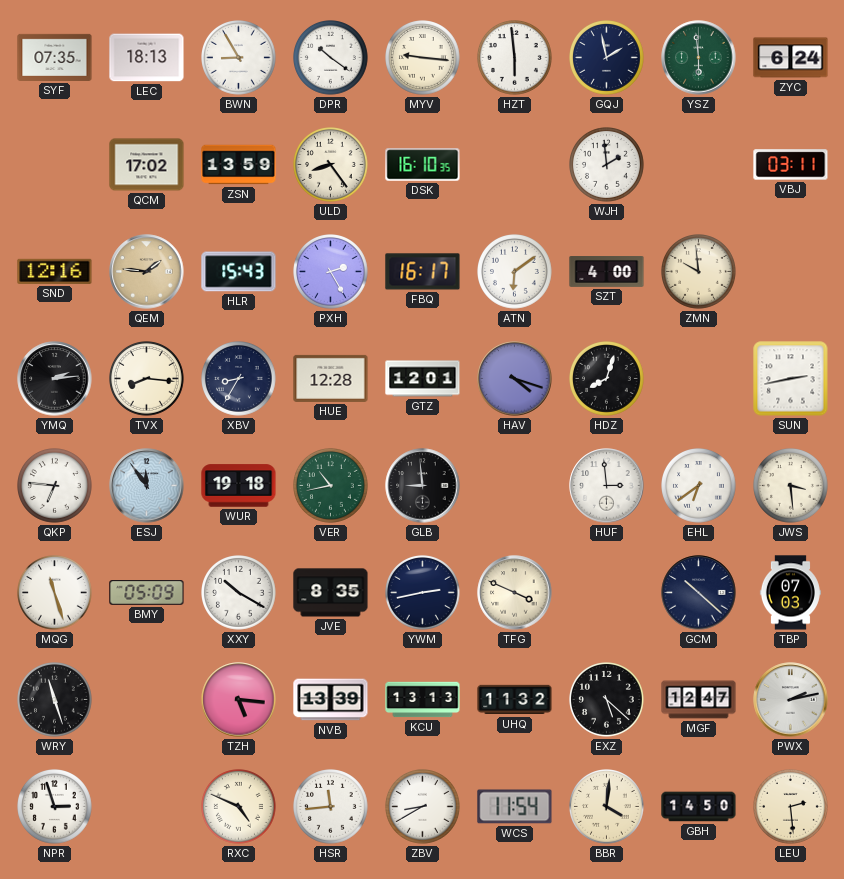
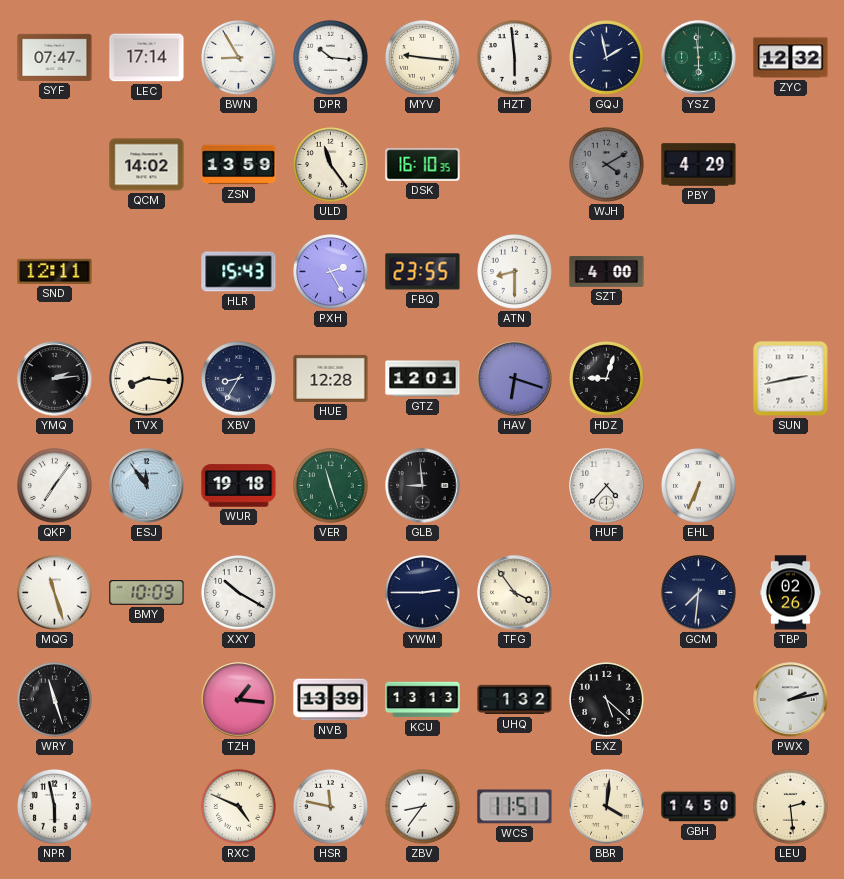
SYF: 07:35 -> 07:47
LEC: 18:13 -> 17:14
DPR: 10:21 -> 10:16
ZYC: 6:24 -> 12:32
QCM: 17:02 -> 14:02
ULD: 8:24 -> 11:24
WJH: 1:59 -> 4:10
WJH dial: white -> grey
PBY: none -> 4:29
VBJ: 03:11 -> none
SND: 12:16 -> 12:11
QEM: 1:46 -> none
FBQ: 16:17 -> 23:55
ATN: 6:09 -> 8:30
ZMN: 9:59 -> none
HAV: 4:18 -> 6:18
HDZ: 8:03 -> 9:03
QKP: 6:46 -> 7:06
VER: 10:43 -> 11:27
HUF: 2:59 -> 4:37
EHL: 6:39 -> 6:34
JWS: 3:29 -> none
BMY: 05:09 -> 10:09
JVE: 8:35 -> none
YWM: 2:43 -> 2:45
TFG: 3:49 -> 3:54
GCM: 10:22 -> 7:31
TBP: 07:03 -> 02:26
TZH: 5:16 -> 1:16
UHQ: 11:32 -> 1:32
MGF: 12:47 -> none
NPR: 2:57 -> 5:58
HSR: 11:44 -> 11:47
ZBV: 8:40 -> 8:36
WCS: 11:54 -> 11:51
